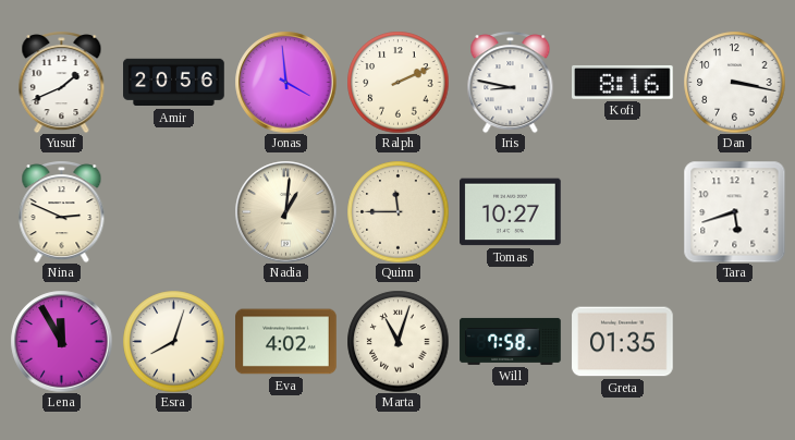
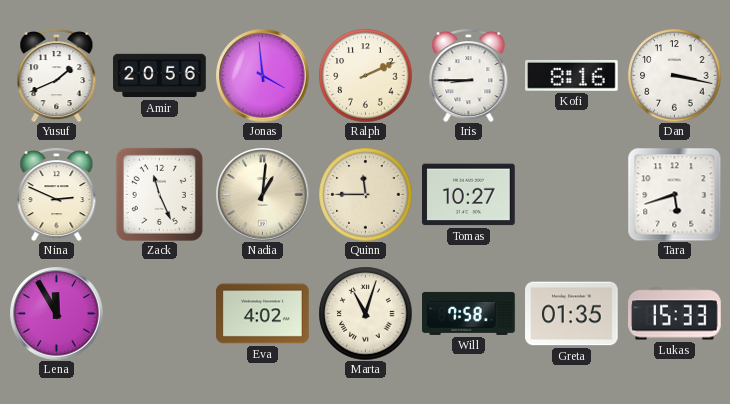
Iris: 8:47 -> 8:45
Zack: none -> 11:26
Esra: 8:03 -> none
Lukas: none -> 15:33
